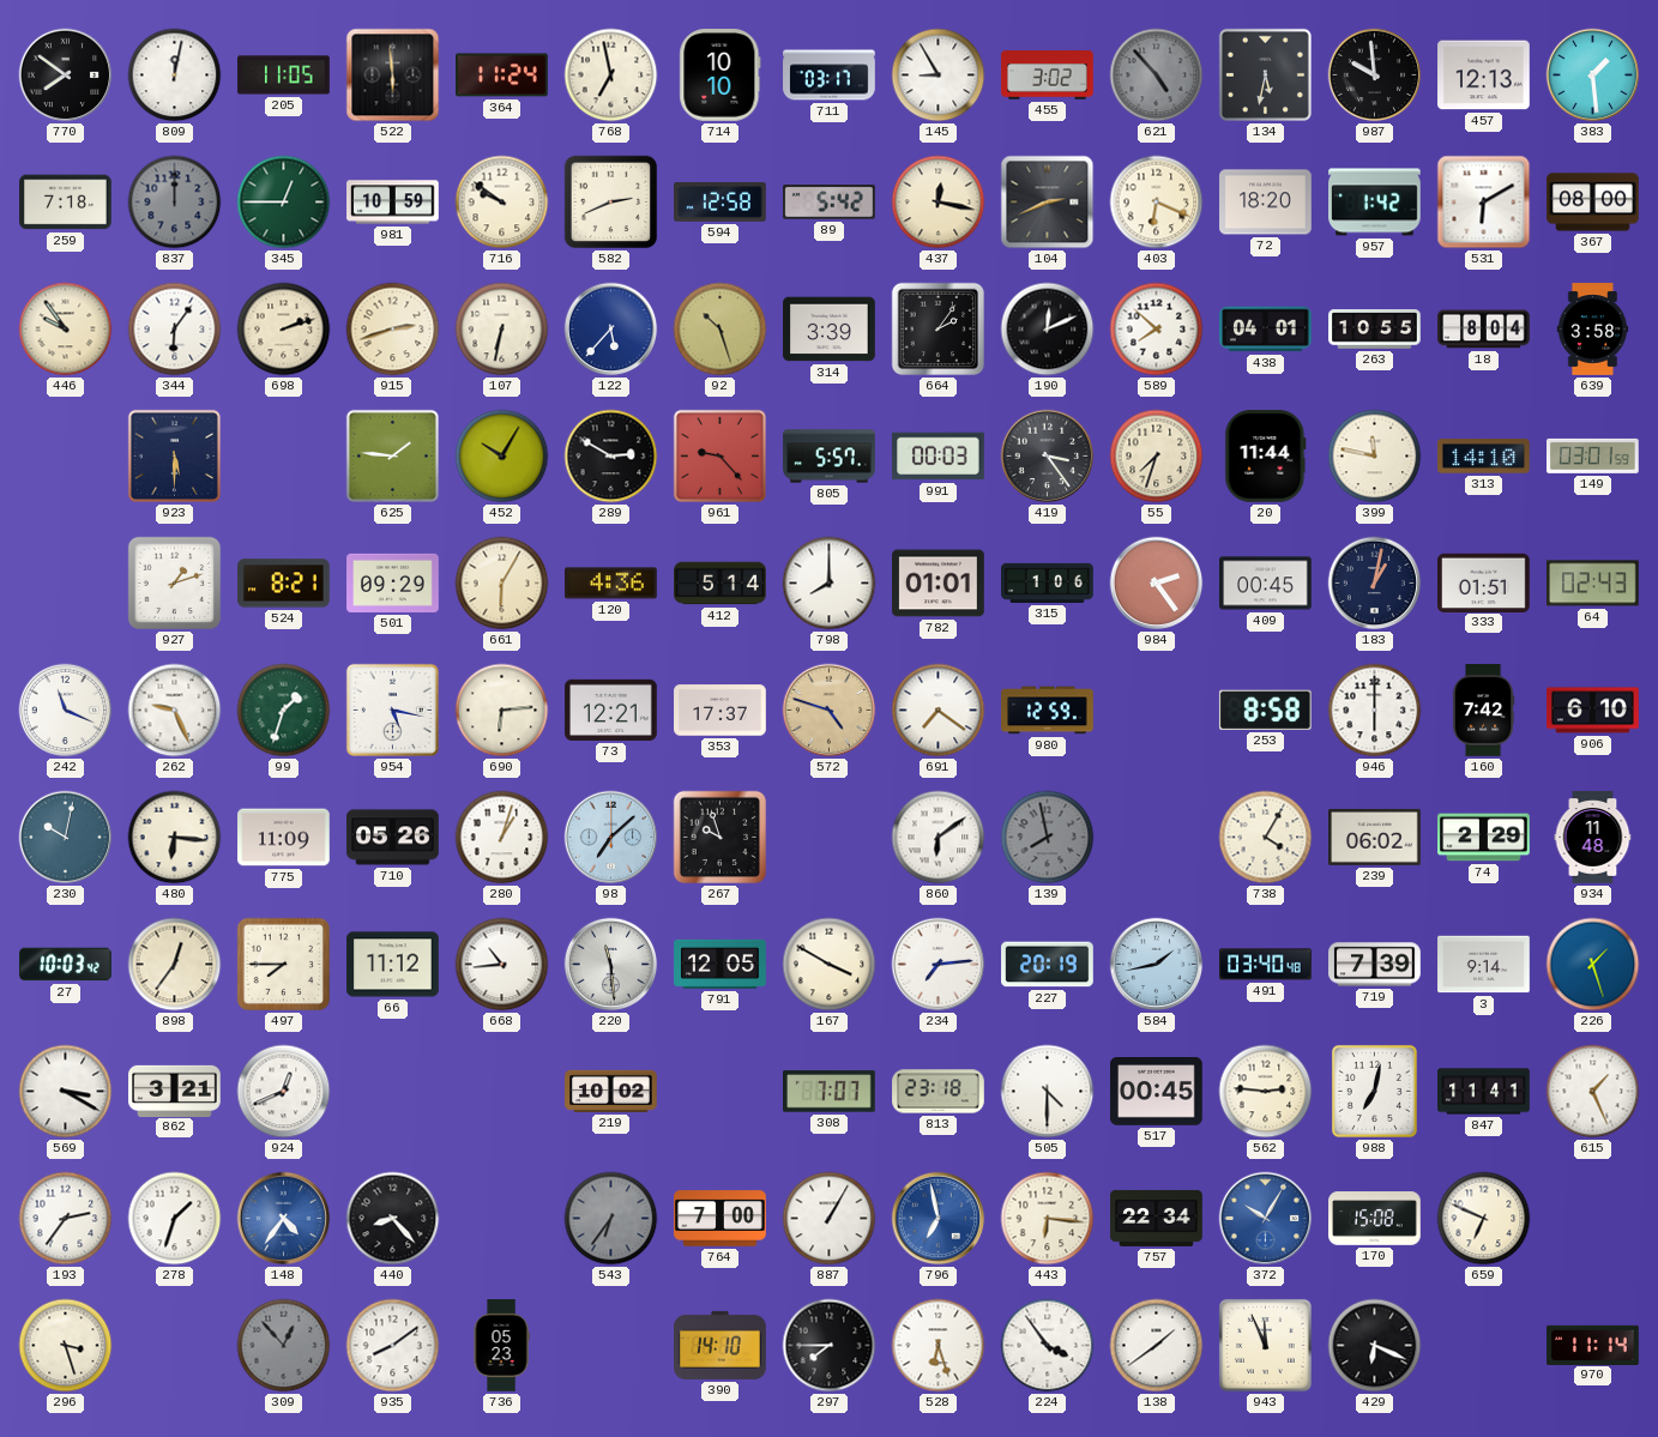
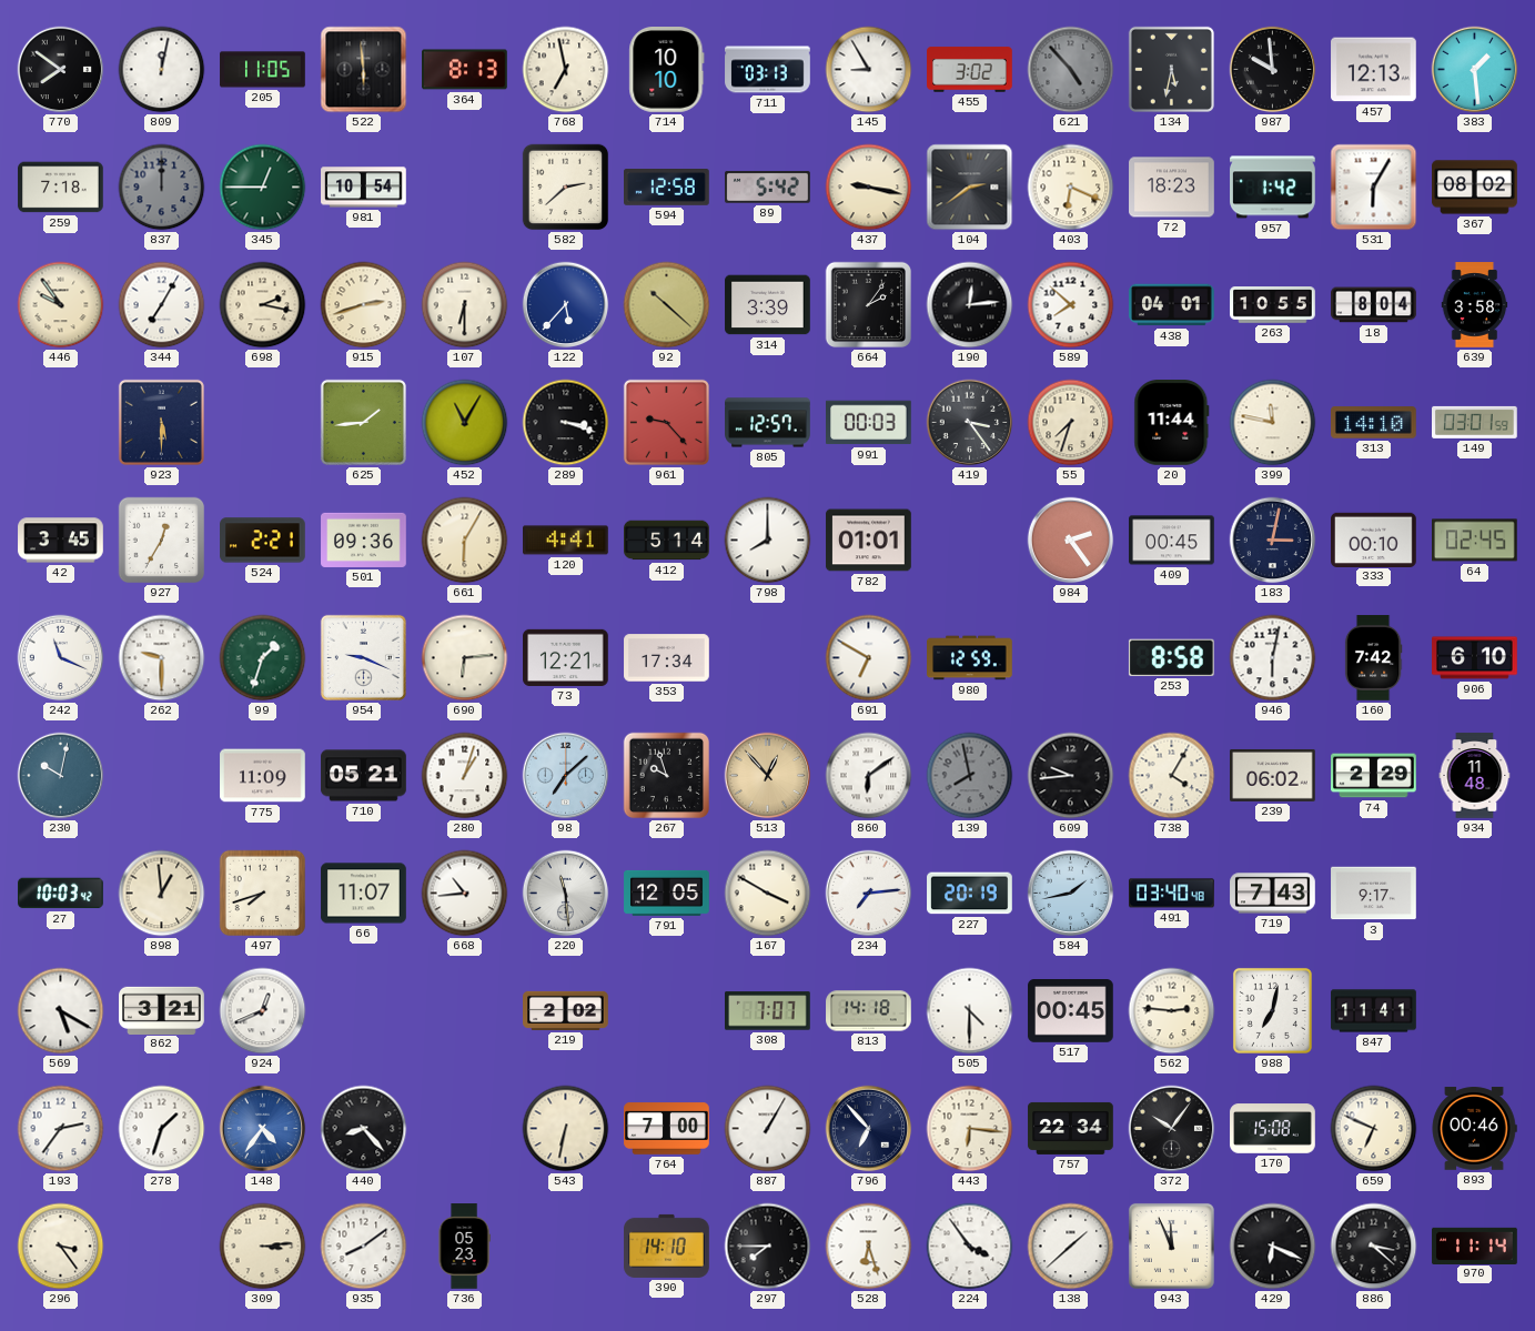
364: 11:24 -> 8:13
711: 03:17 -> 03:13
981: 10:59 -> 10:54
716: 9:51 -> none
582: 2:41 -> 2:38
437: 12:17 -> 9:17
104: 2:41 -> 2:39
72: 18:20 -> 18:23
531: 6:10 -> 6:05
367: 08:00 -> 08:02
344: 6:06 -> 7:05
698: 2:12 -> 2:17
107: 6:32 -> 6:30
92: 10:27 -> 10:22
190: 12:11 -> 12:14
625: 1:46 -> 1:44
452: 10:05 -> 11:05
289: 2:50 -> 3:18
805: 5:57 -> 12:57
42: none -> 3:45
927: 1:12 -> 12:35
524: 8:21 -> 2:21
501: 09:29 -> 09:36
120: 4:36 -> 4:41
315: 1:06 -> none
183: 1:02 -> 3:02
333: 01:51 -> 00:10
64: 02:43 -> 02:45
262: 9:26 -> 9:30
954: 5:17 -> 9:19
353: 17:37 -> 17:34
572: 4:48 -> none
691: 7:21 -> 6:50
946: 6:00 -> 6:02
480: 6:16 -> none
710: 05:26 -> 05:21
513: none -> 12:53
609: none -> 9:44
898: 12:36 -> 12:59
497: 7:45 -> 7:42
66: 11:12 -> 11:07
719: 7:39 -> 7:43
3: 9:14 -> 9:17
226: 1:27 -> none
569: 3:20 -> 5:20
219: 10:02 -> 2:02
813: 23:18 -> 14:18
615: 1:26 -> none
543: 6:36 -> 6:32
543 dial: grey -> cream
796: 6:58 -> 6:53
796 dial: blue -> navy
372: 10:05 -> 10:06
372 dial: blue -> black
893: none -> 00:46
296: 3:27 -> 3:24
309: 12:53 -> 3:14
309 dial: grey -> cream
138: 1:39 -> 1:38
886: none -> 3:22
